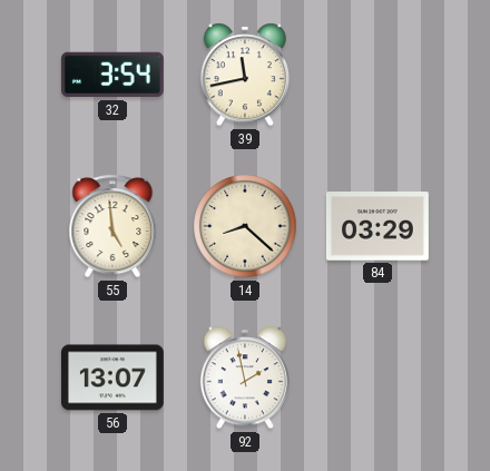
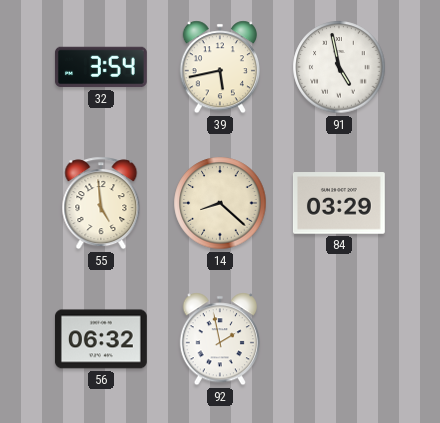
39: 11:43 -> 5:43
91: none -> 4:58
56: 13:07 -> 06:32
